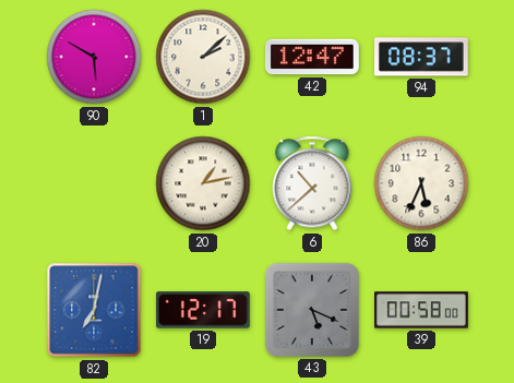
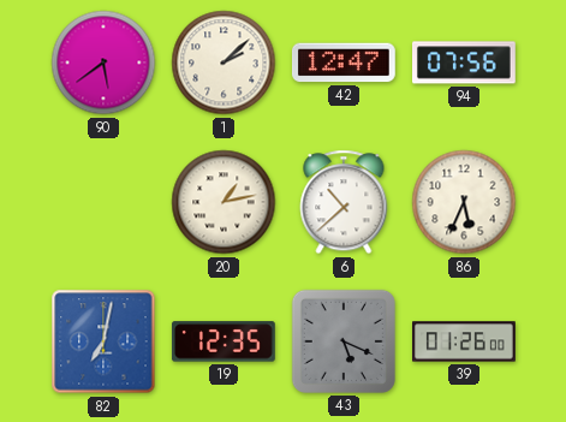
90: 5:50 -> 5:39
94: 08:37 -> 07:56
19: 12:17 -> 12:35
39: 00:58 -> 01:26
